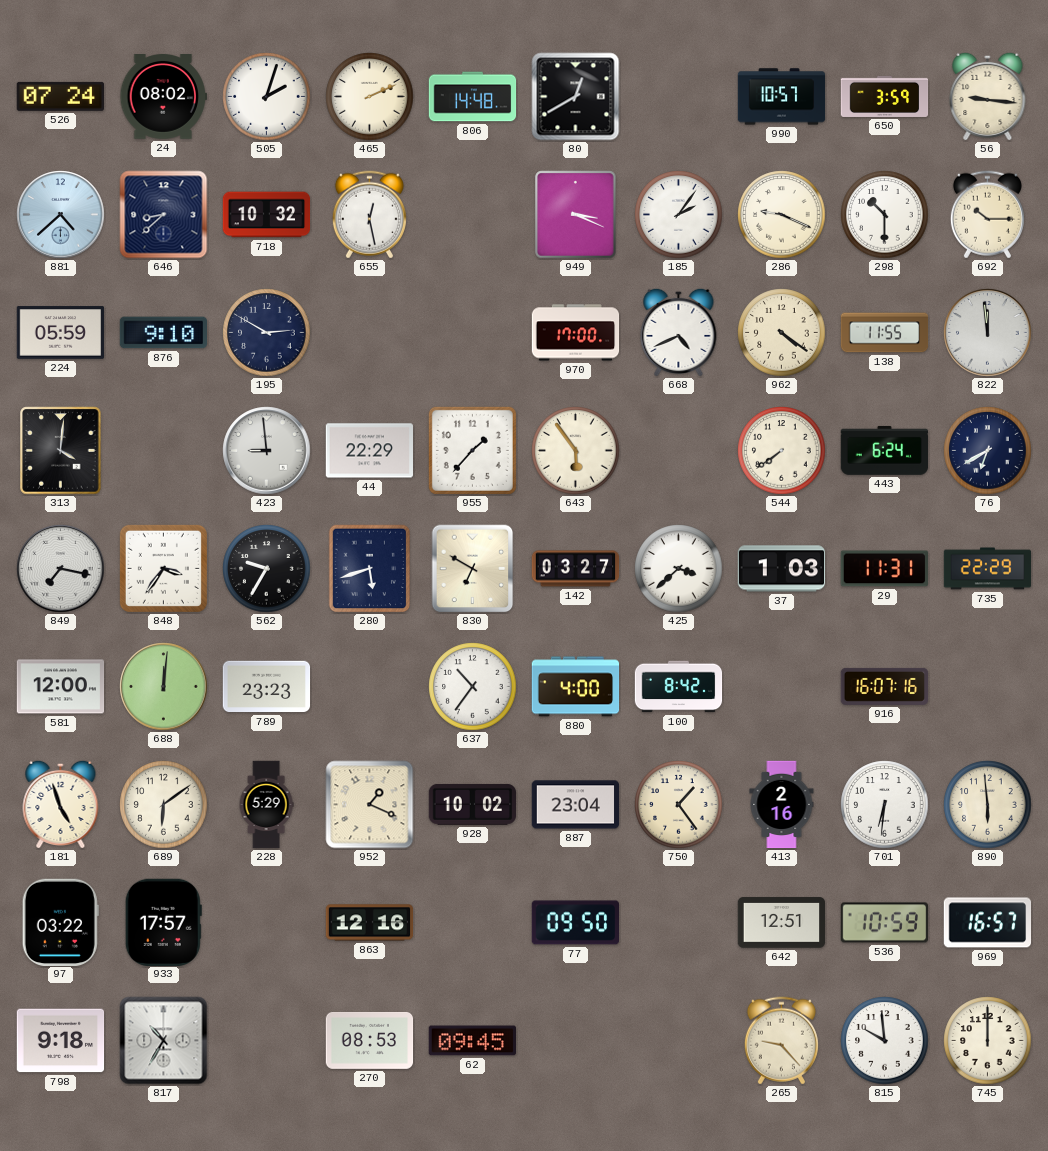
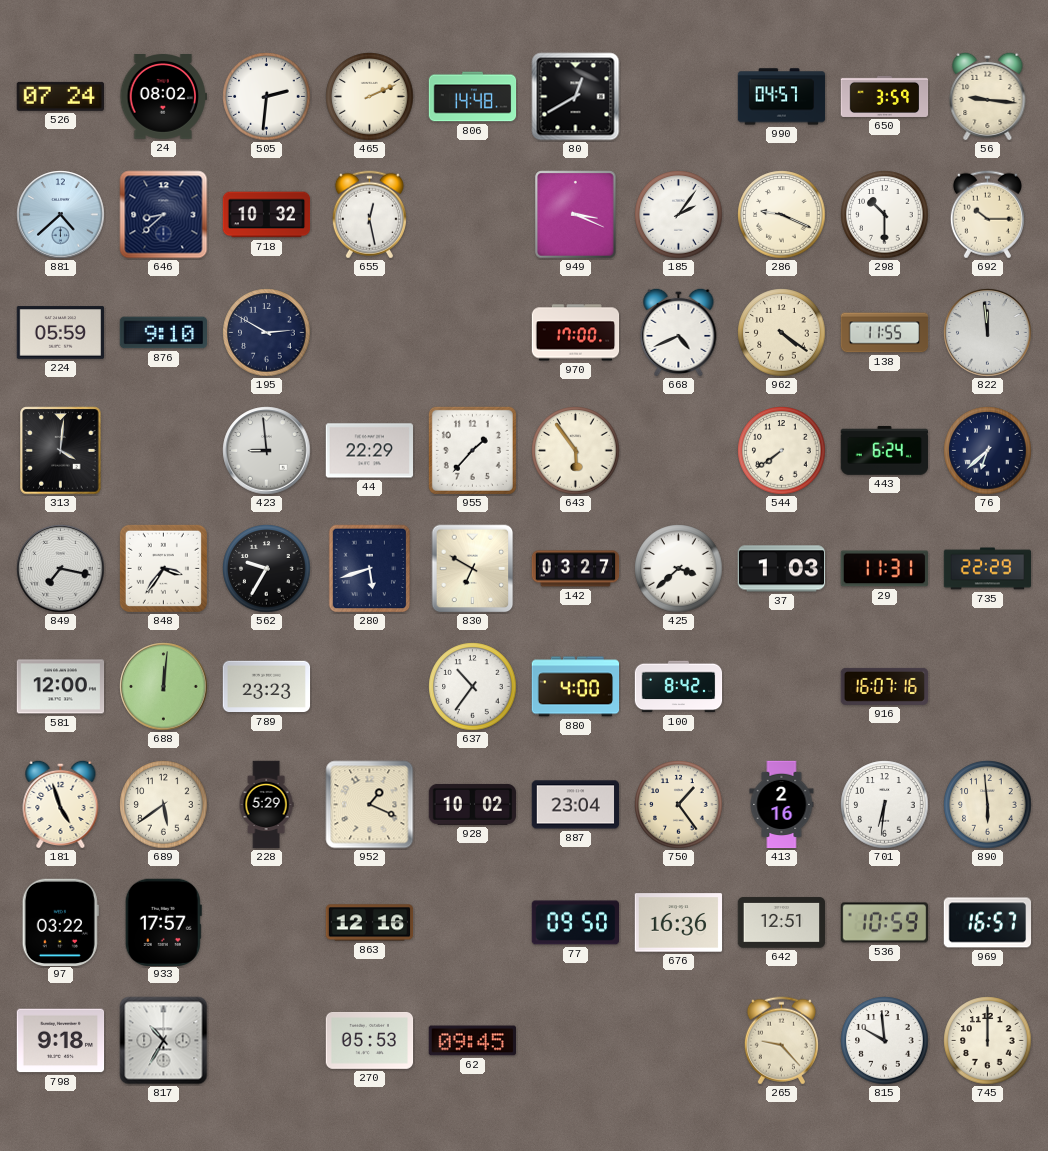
505: 2:03 -> 2:31
990: 10:57 -> 04:57
76: 6:40 -> 6:38
689: 6:09 -> 5:39
676: none -> 16:36
270: 08:53 -> 05:53
